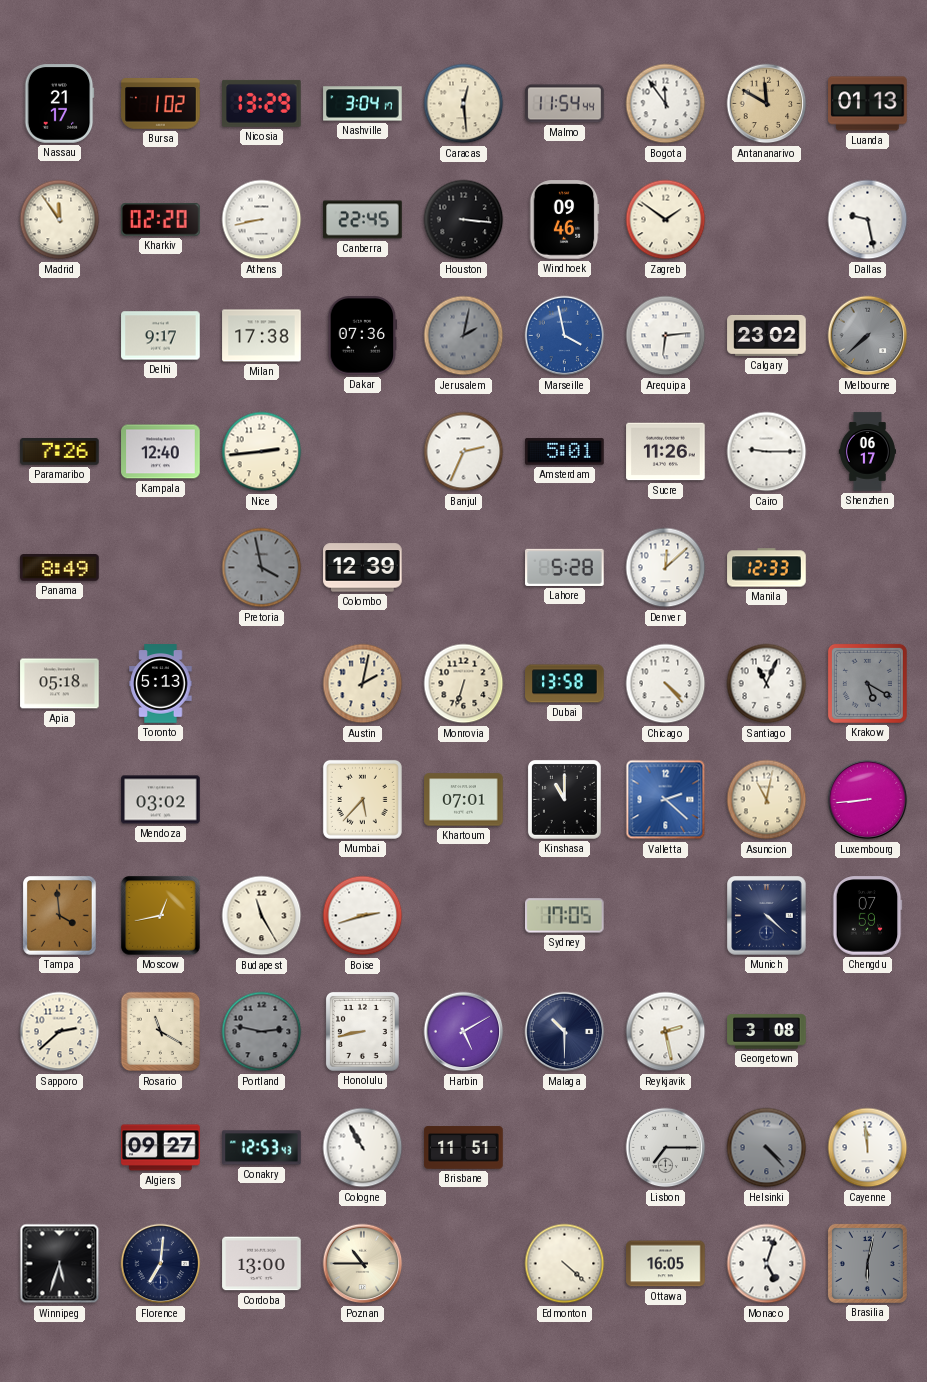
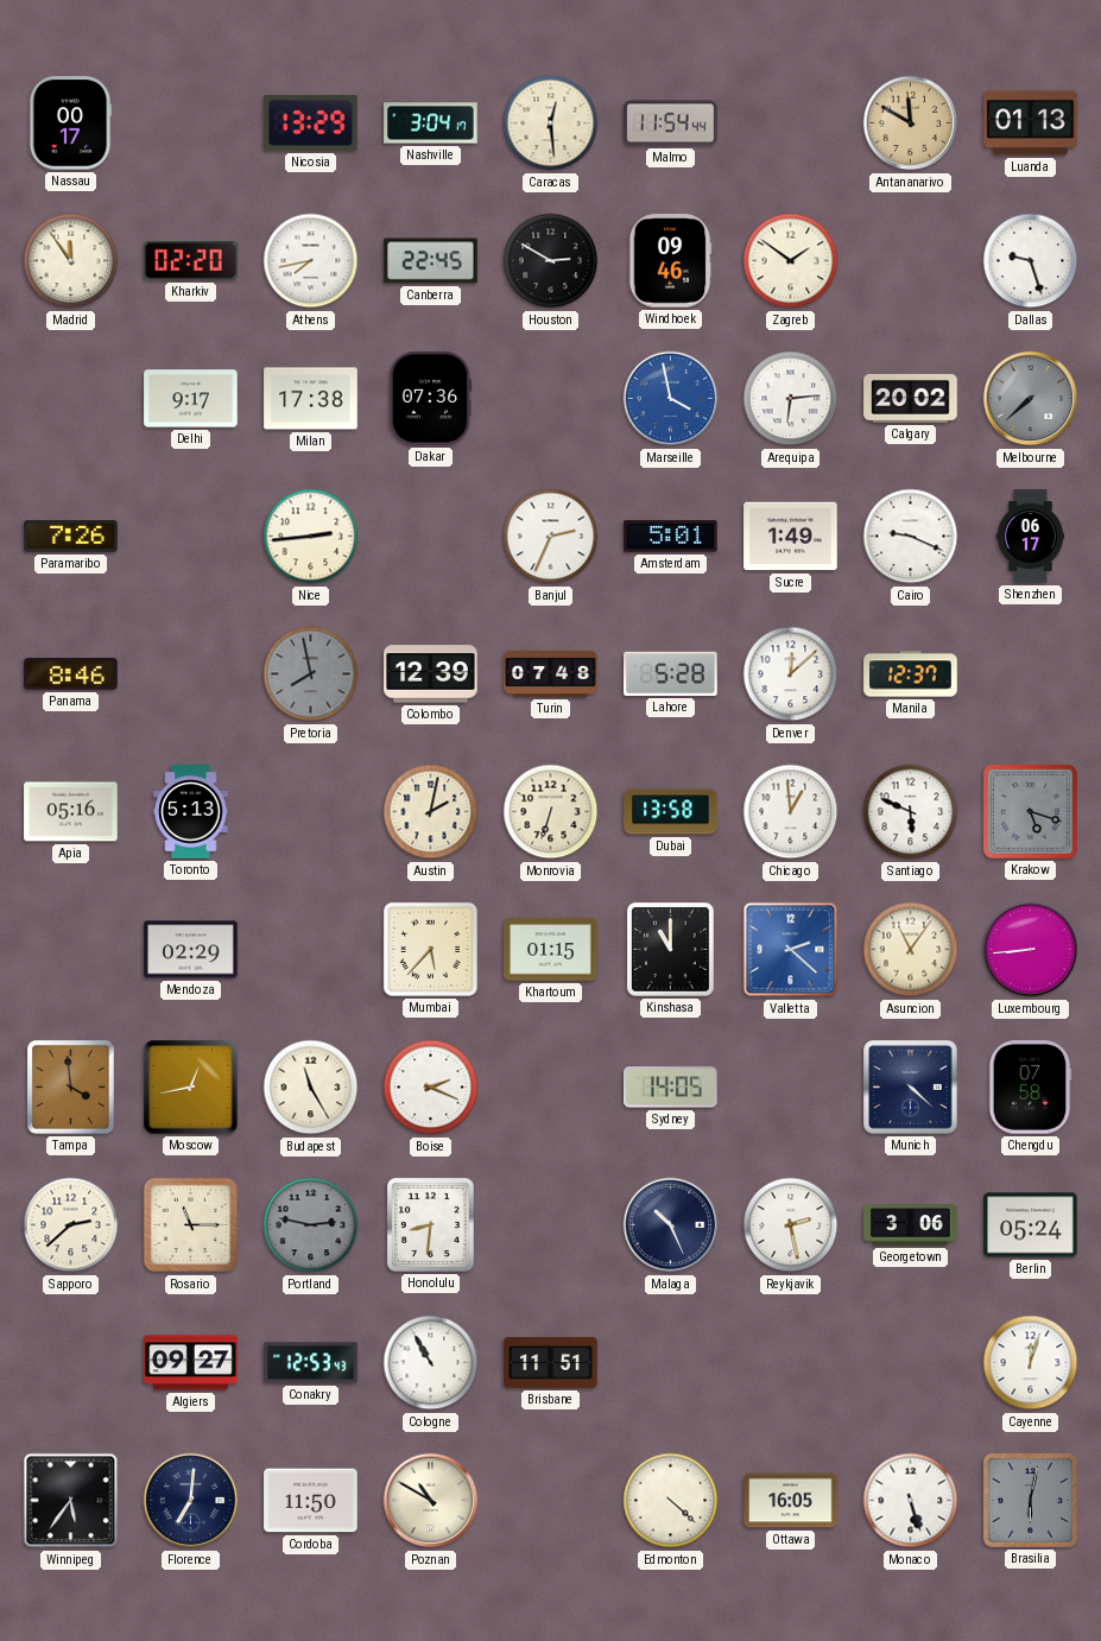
Nassau: 21:17 -> 00:17
Bursa: 1:02 -> none
Bogota: 11:54 -> none
Athens: 8:43 -> 7:43
Houston: 3:16 -> 2:50
Dallas: 9:28 -> 9:27
Jerusalem: 2:02 -> none
Calgary: 23:02 -> 20:02
Kampala: 12:40 -> none
Sucre: 11:26 -> 1:49
Cairo: 9:15 -> 9:19
Panama: 8:49 -> 8:46
Pretoria: 3:58 -> 7:58
Turin: none -> 07:48
Manila: 12:33 -> 12:37
Apia: 05:18 -> 05:16
Chicago: 4:23 -> 12:59
Santiago: 11:04 -> 5:49
Krakow: 5:20 -> 5:18
Mendoza: 03:02 -> 02:29
Khartoum: 07:01 -> 01:15
Asuncion: 11:02 -> 11:06
Boise: 2:42 -> 2:19
Sydney: 17:05 -> 14:05
Chengdu: 07:59 -> 07:58
Rosario: 11:20 -> 11:15
Honolulu: 8:43 -> 8:31
Harbin: 5:10 -> none
Malaga: 10:30 -> 10:26
Georgetown: 3:08 -> 3:06
Berlin: none -> 05:24
Lisbon: 7:15 -> none
Helsinki: 4:23 -> none
Cayenne: 11:59 -> 12:03
Winnipeg: 5:33 -> 5:36
Cordoba: 13:00 -> 11:50
Poznan: 10:45 -> 10:50
Monaco: 5:03 -> 5:27
